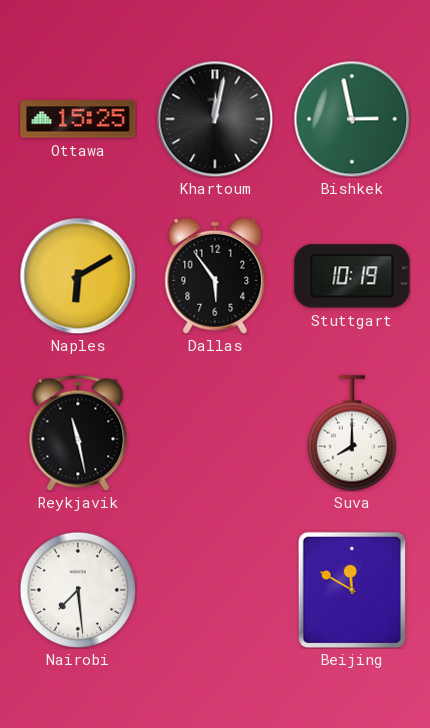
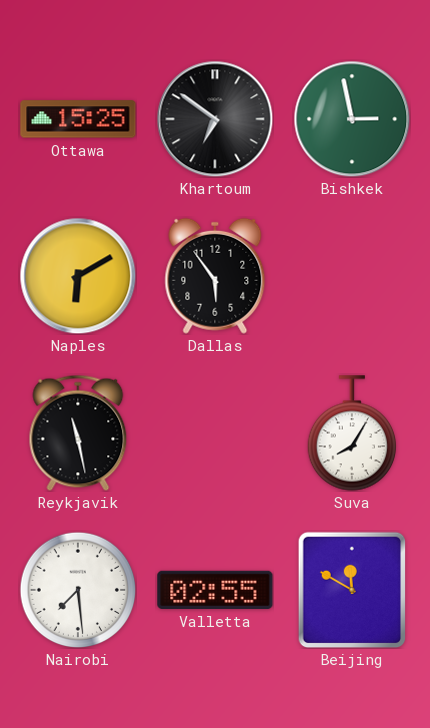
Khartoum: 12:02 -> 6:51
Stuttgart: 10:19 -> none
Suva: 8:00 -> 8:05
Valletta: none -> 02:55
